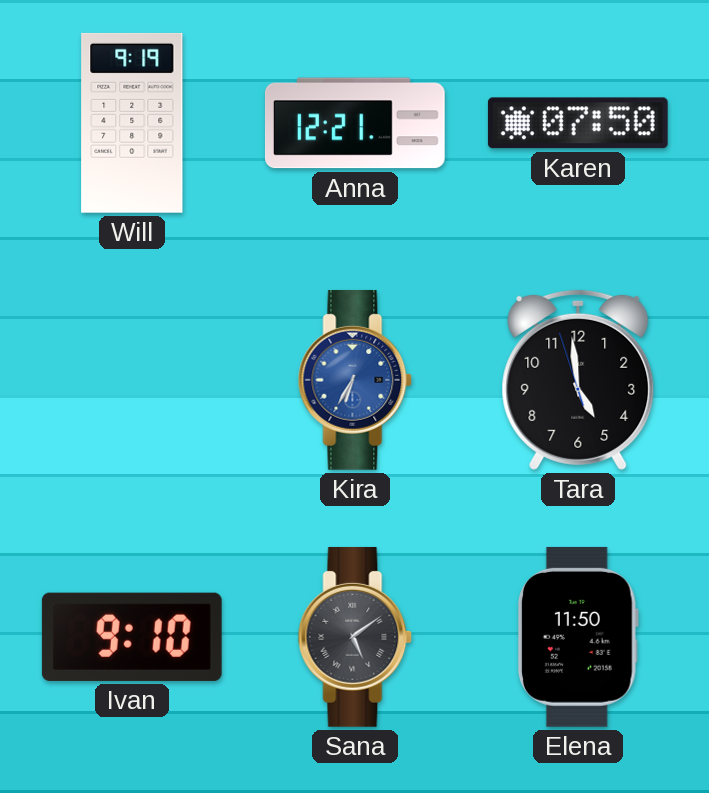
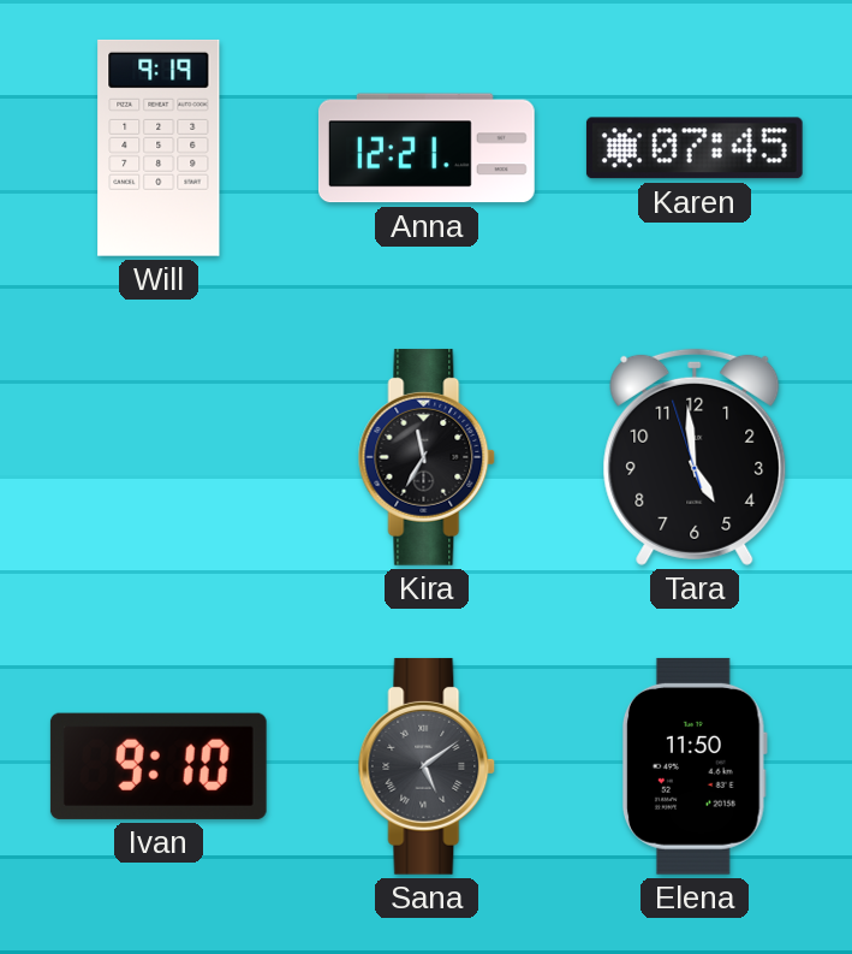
Karen: 07:50 -> 07:45
Kira: 6:35 -> 11:35
Kira dial: blue -> black
